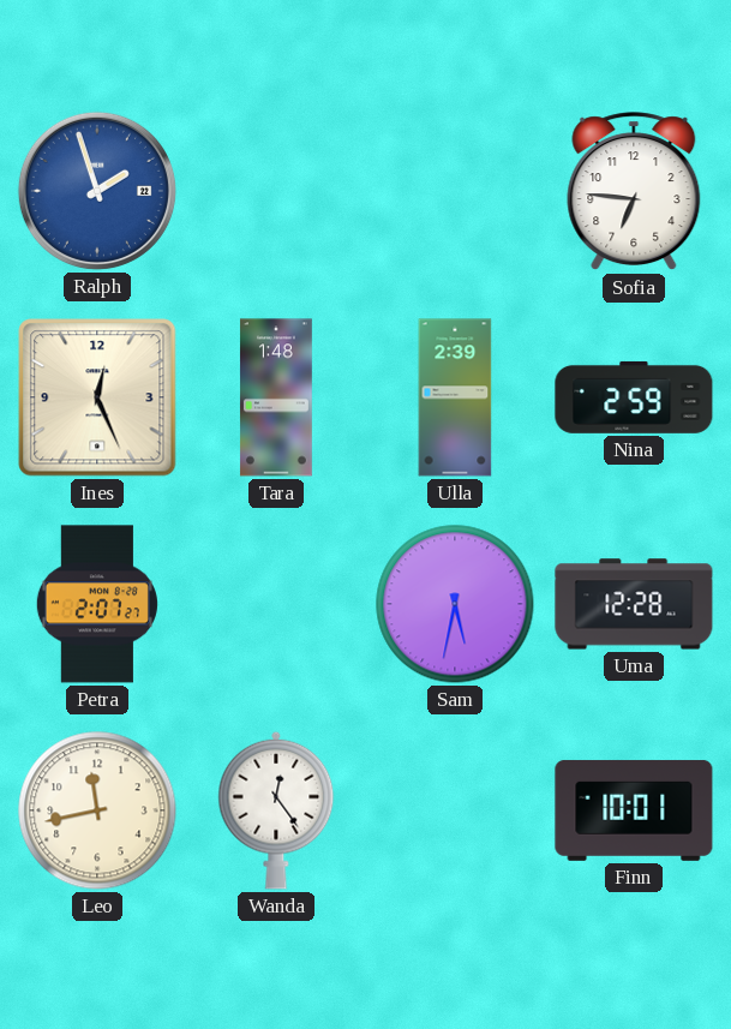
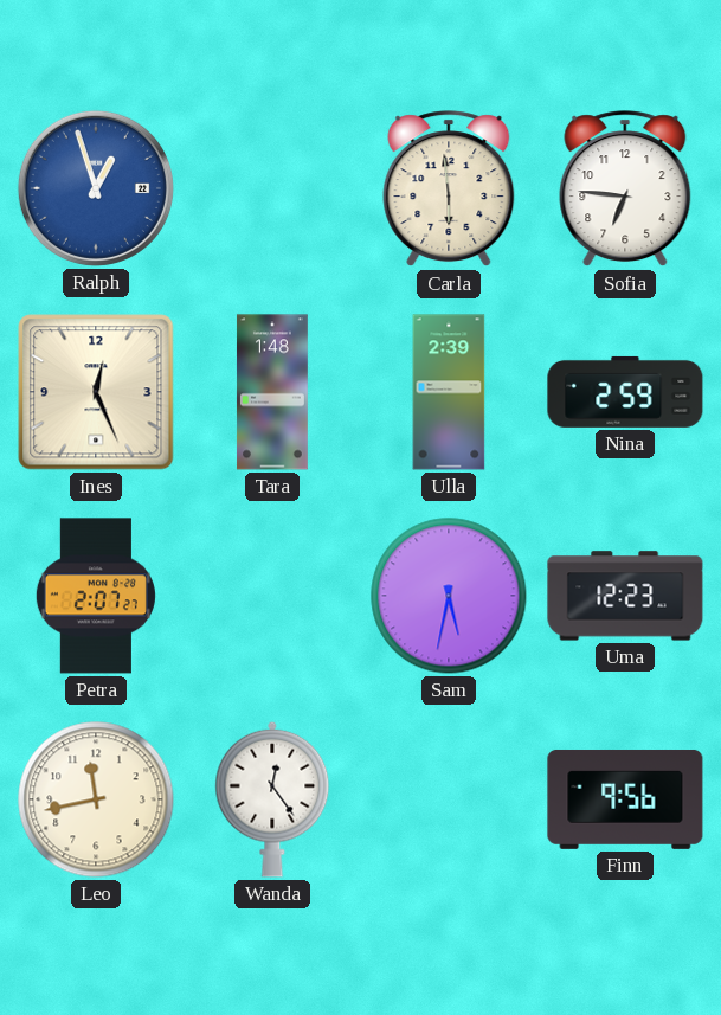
Ralph: 1:57 -> 12:57
Carla: none -> 5:59
Uma: 12:28 -> 12:23
Finn: 10:01 -> 9:56
